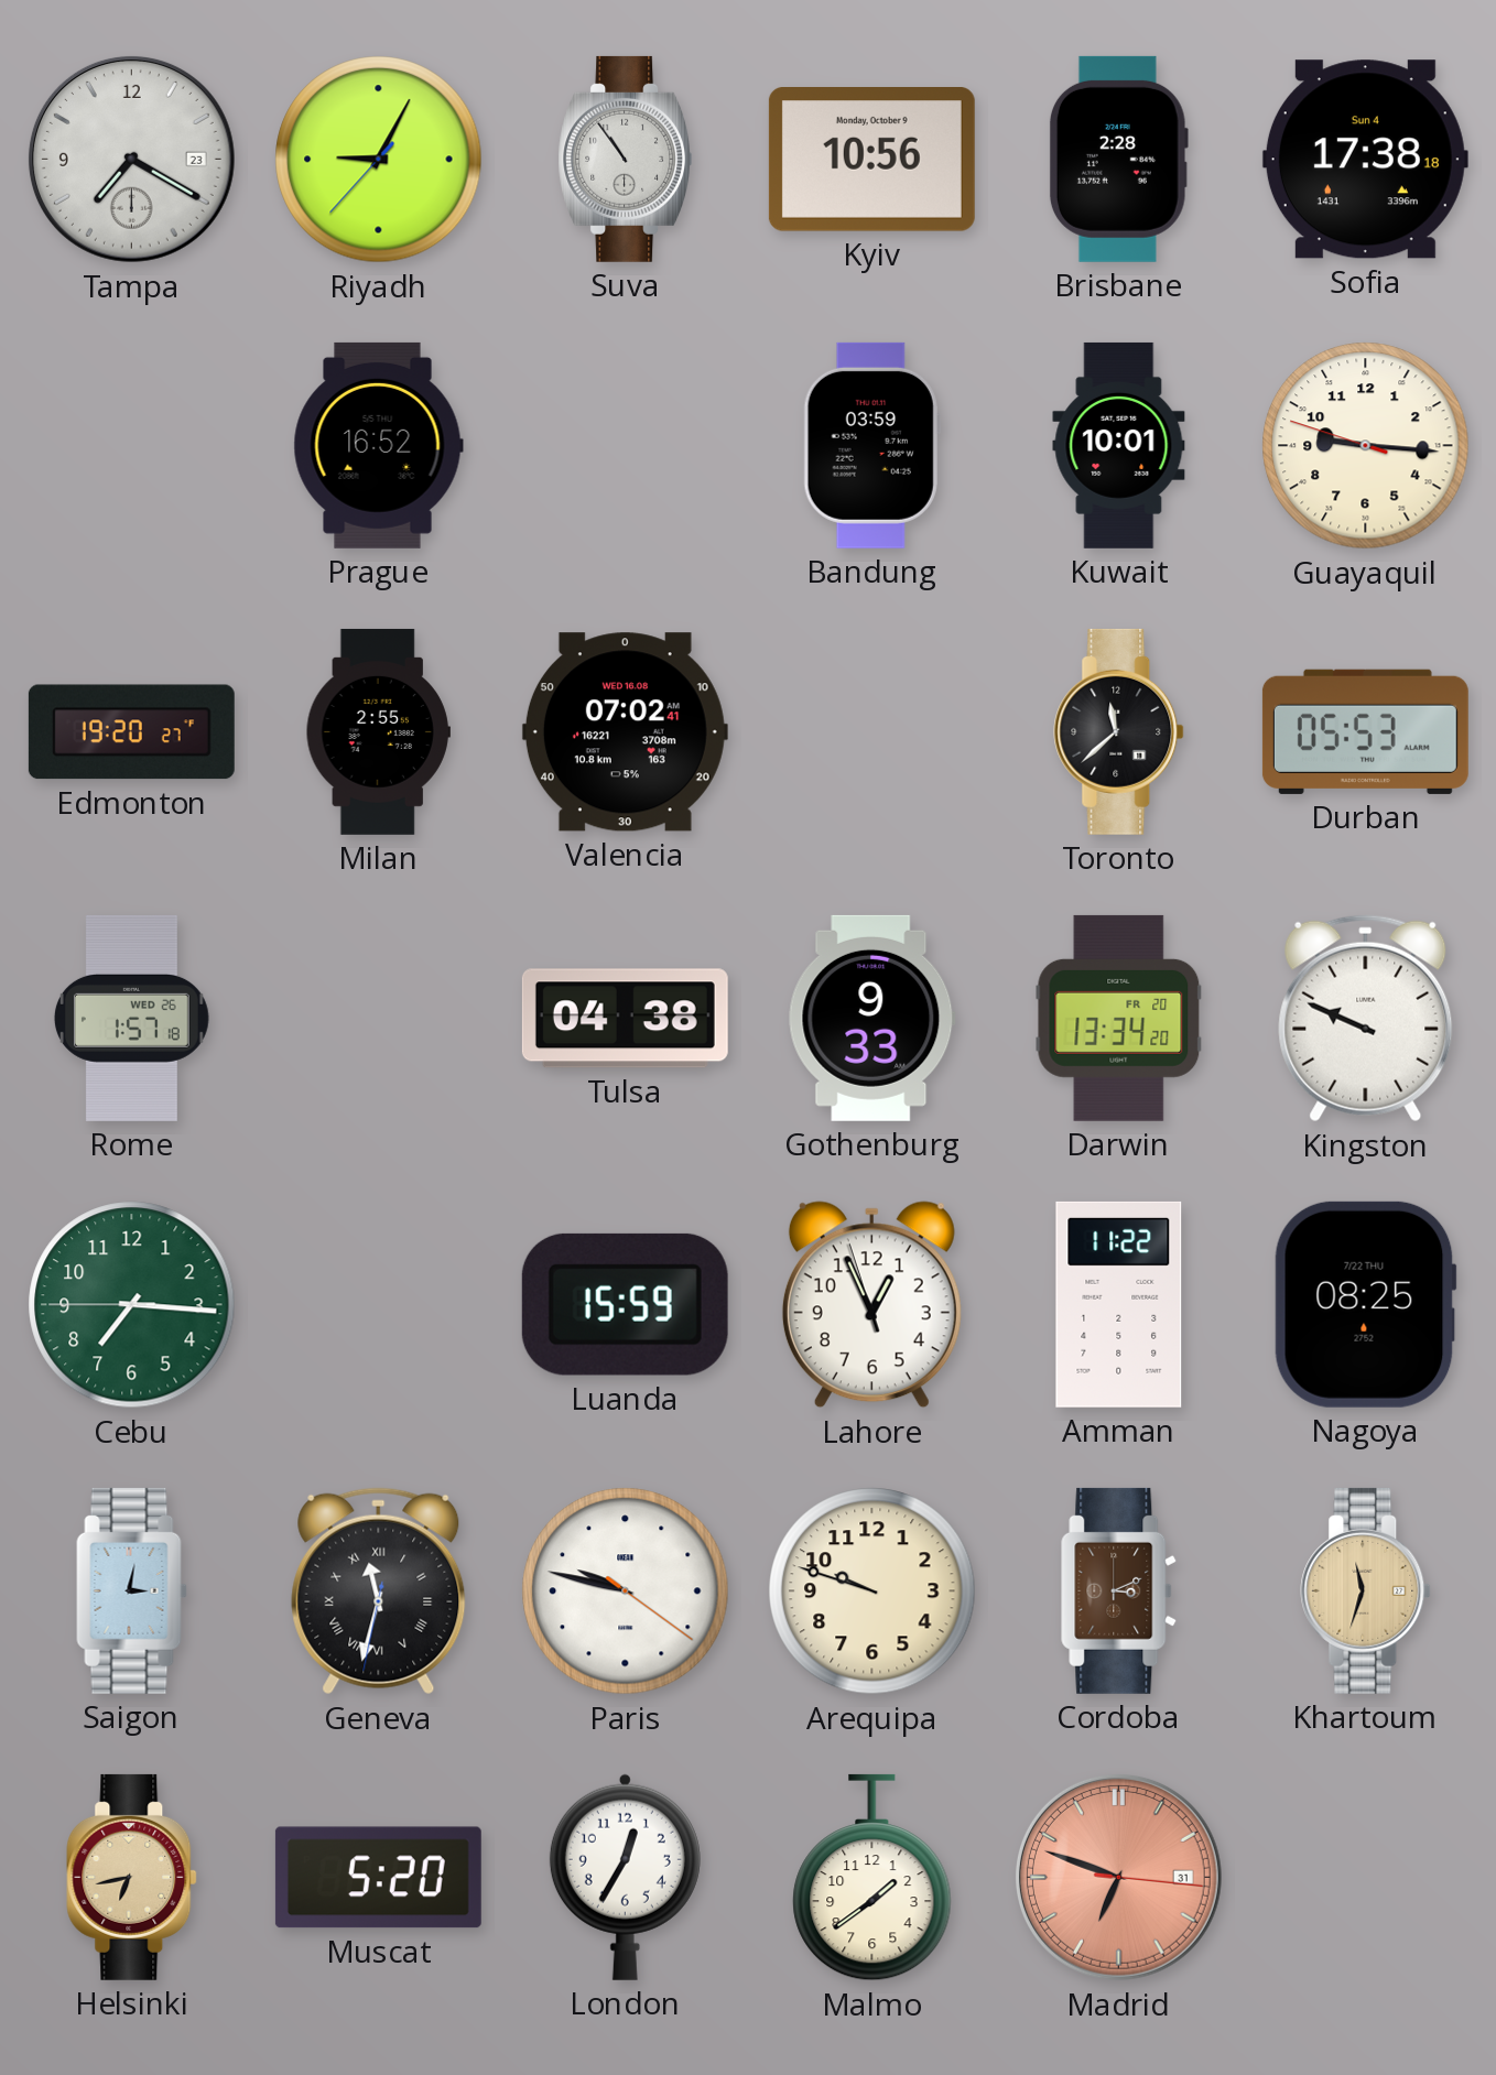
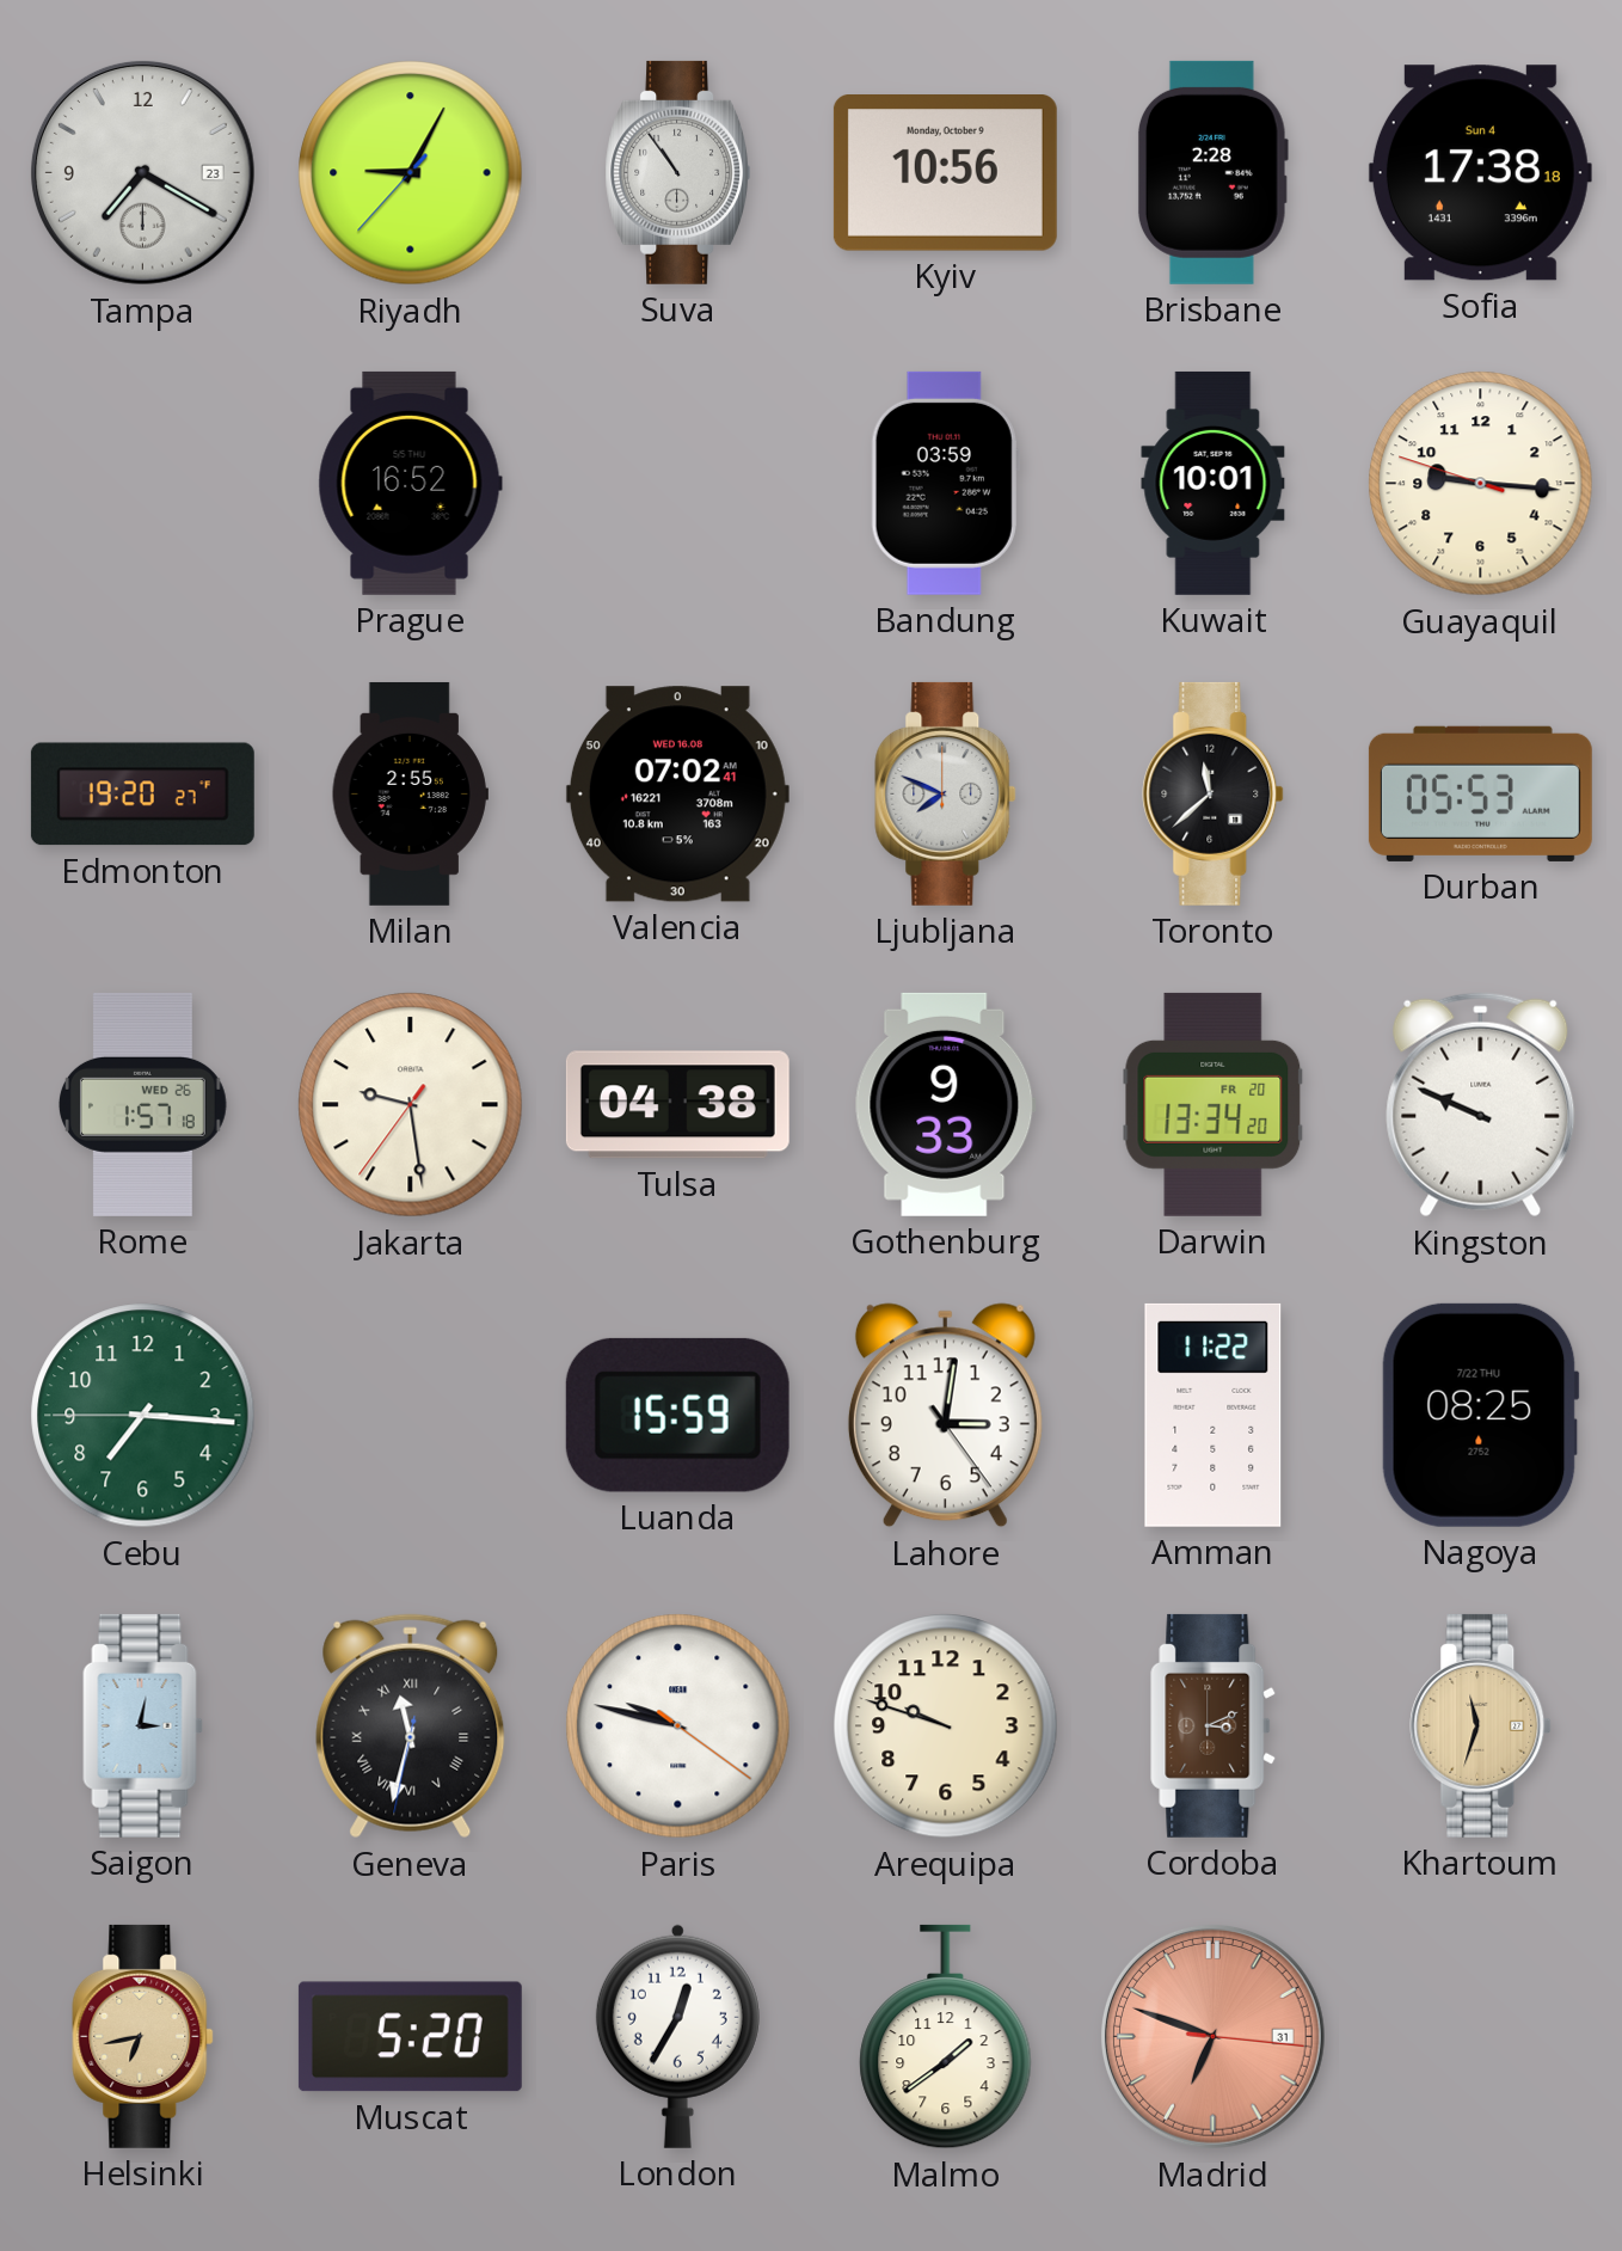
Ljubljana: none -> 7:49
Jakarta: none -> 9:28
Lahore: 12:55 -> 3:01
